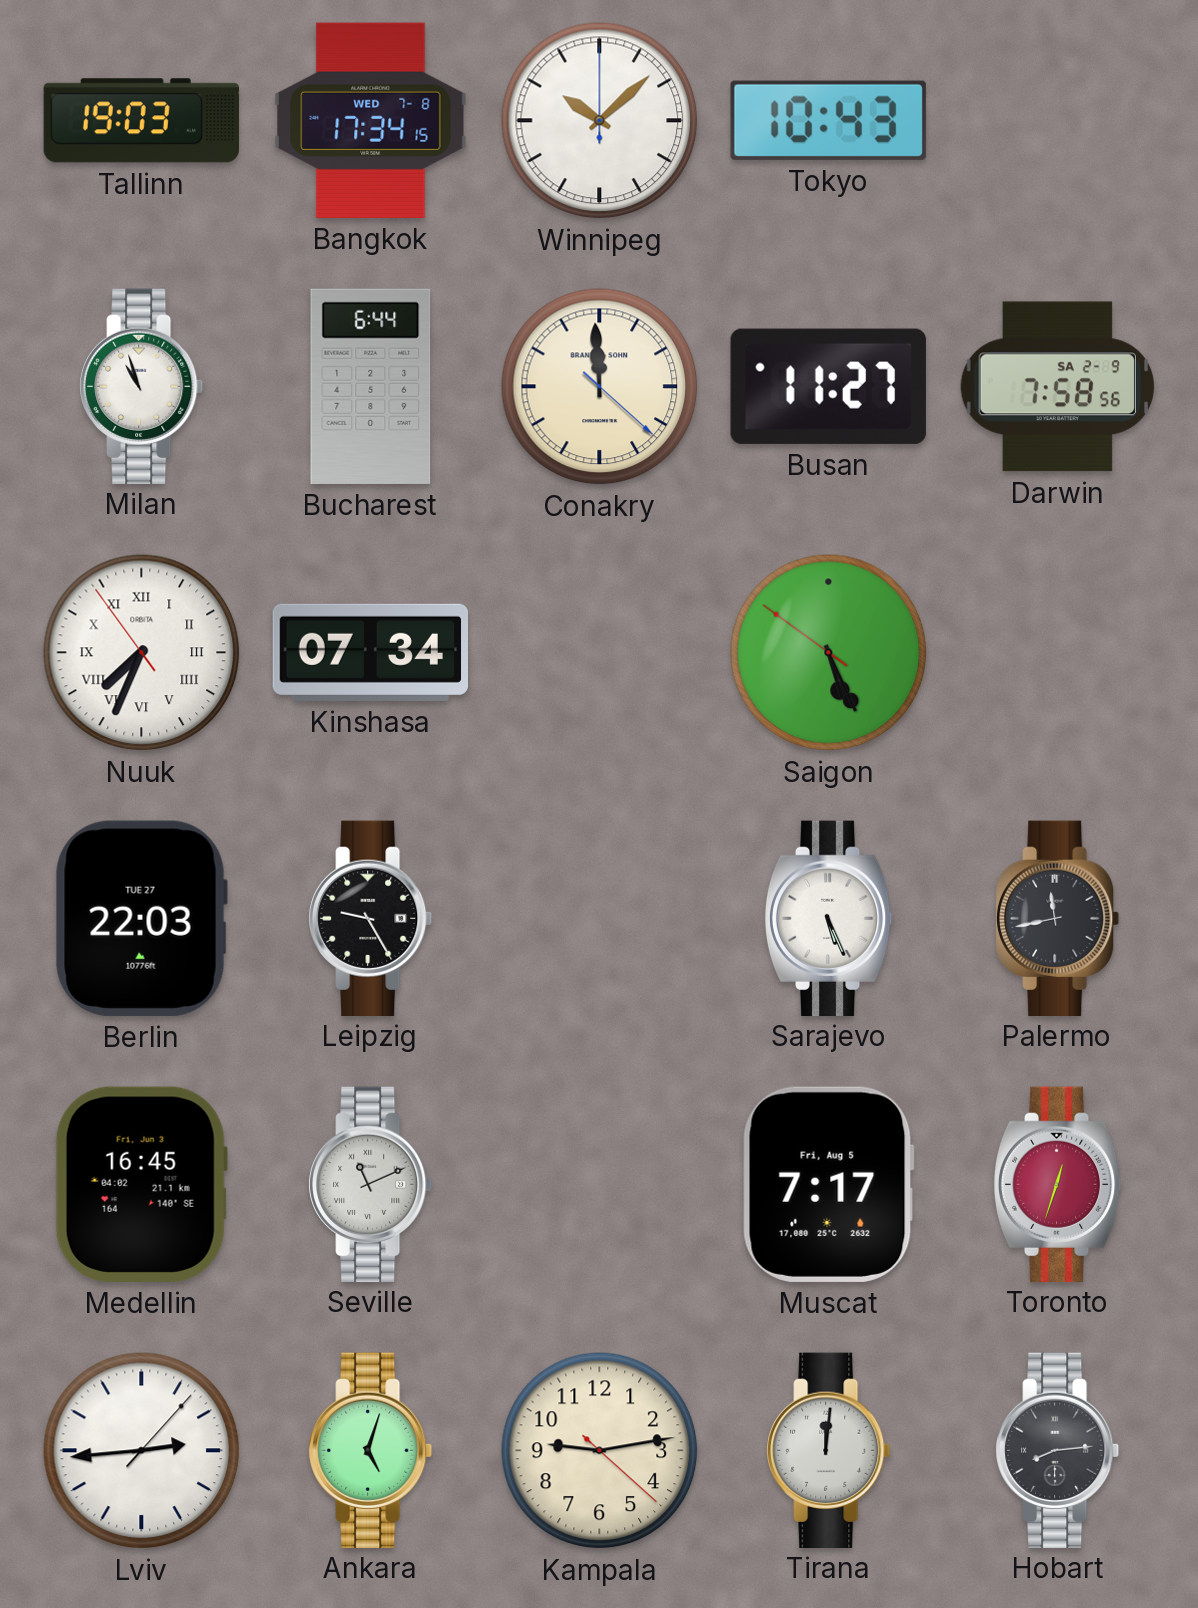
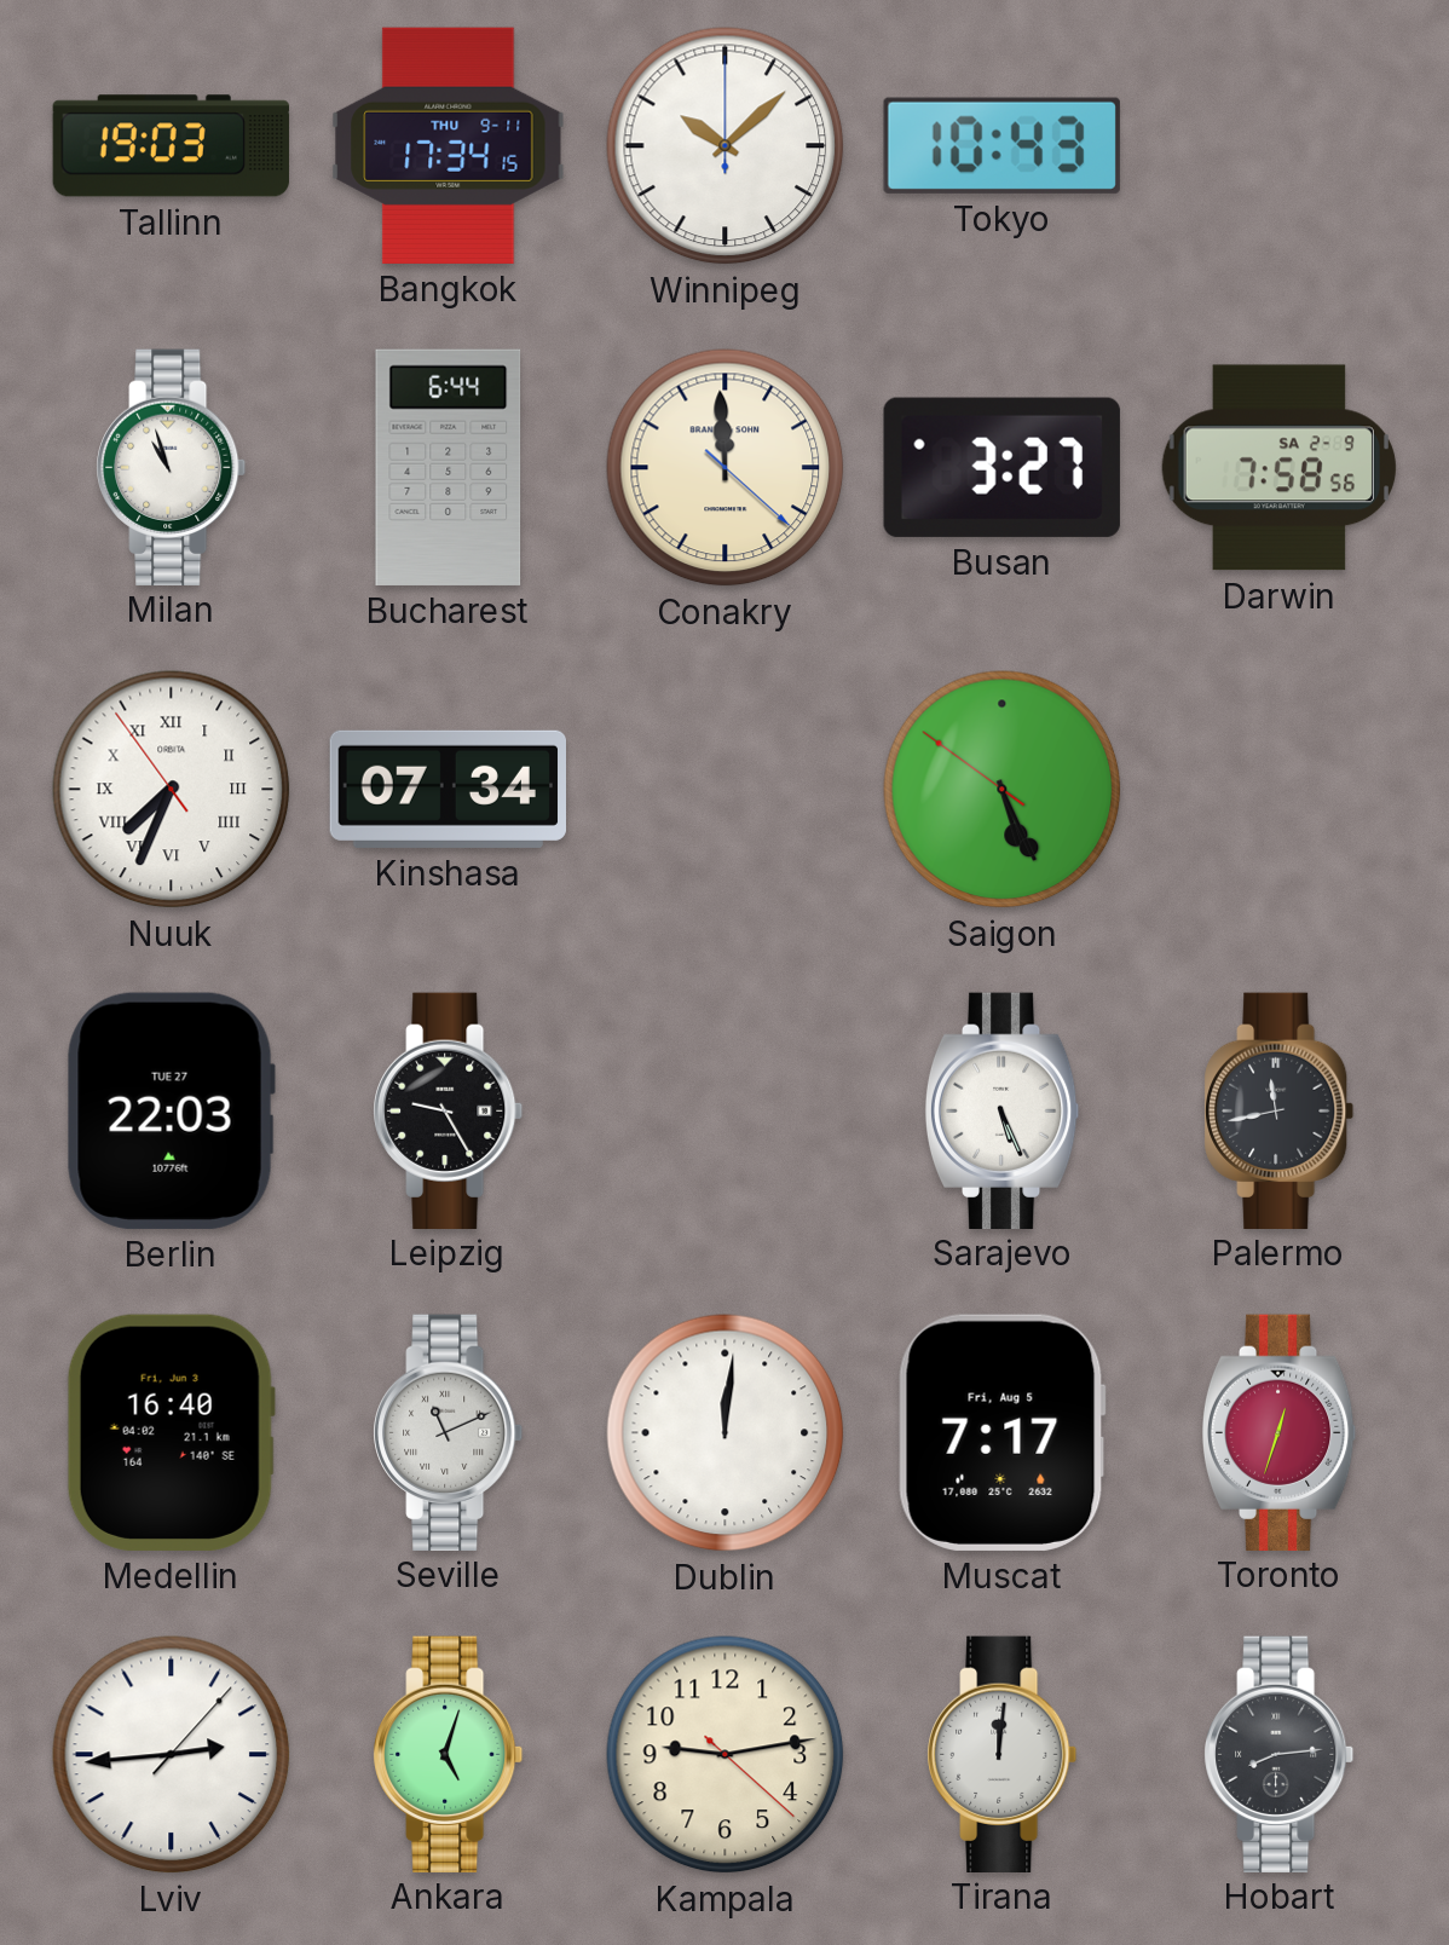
Bangkok date: WED 7-8 -> THU 9-11
Busan: 11:27 -> 3:27
Medellin: 16:45 -> 16:40
Dublin: none -> 12:01
